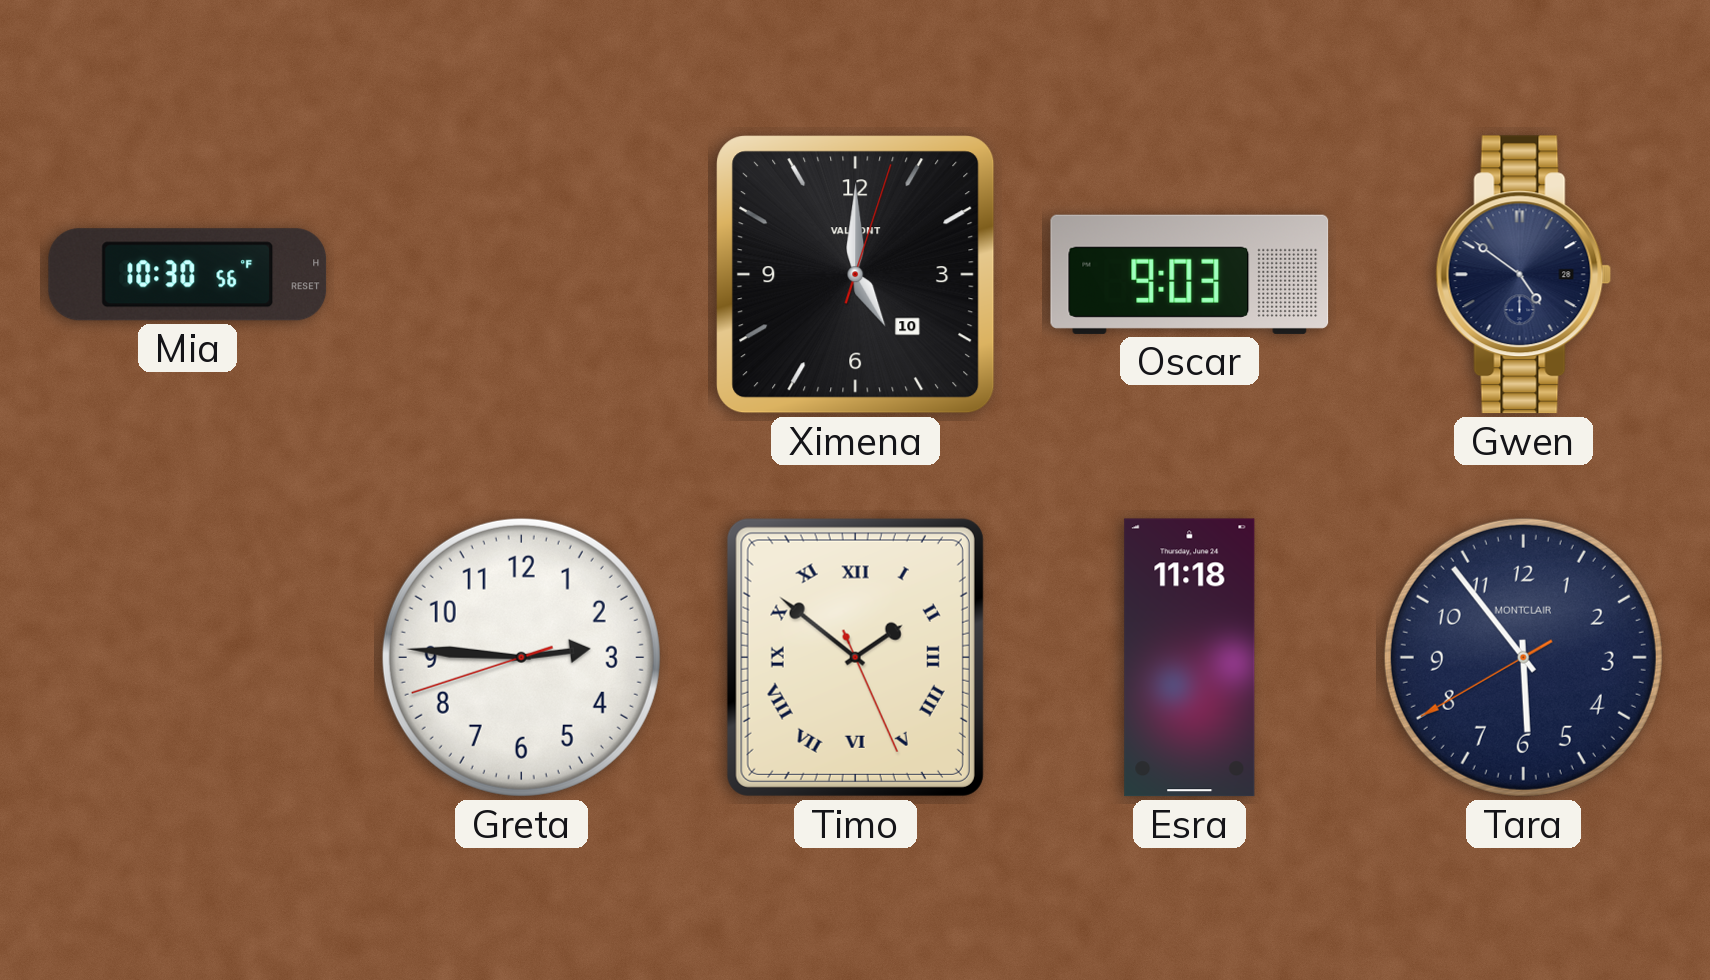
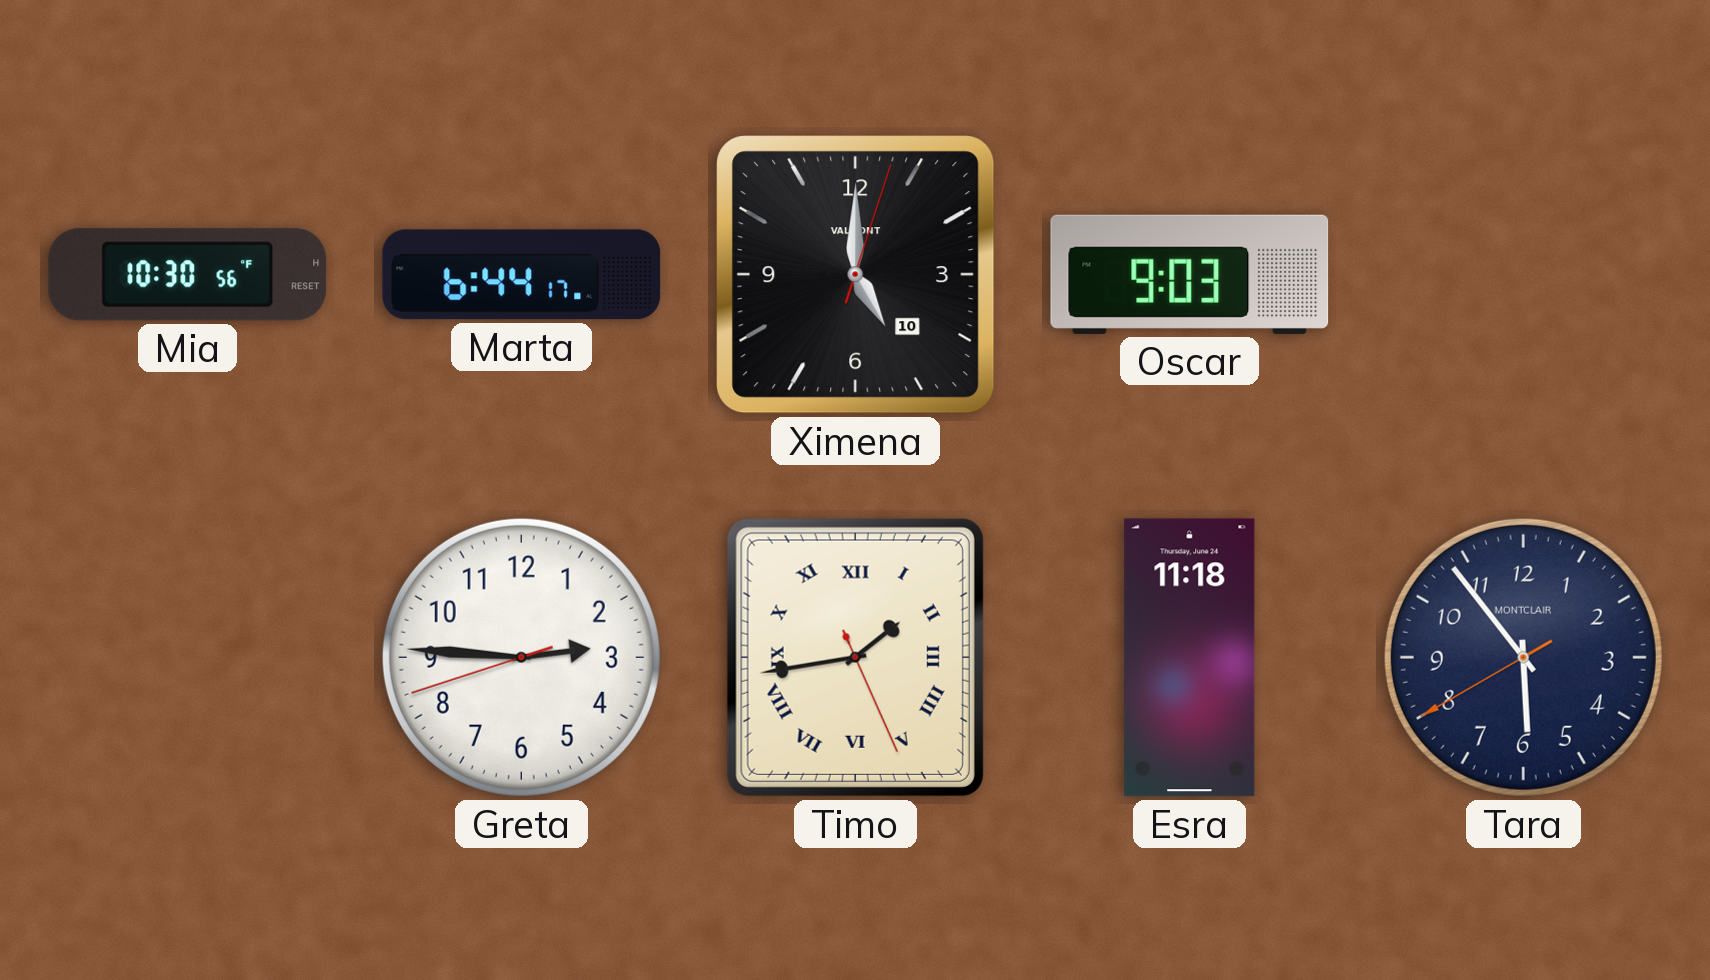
Marta: none -> 6:44
Gwen: 4:51 -> none
Timo: 1:51 -> 1:43
